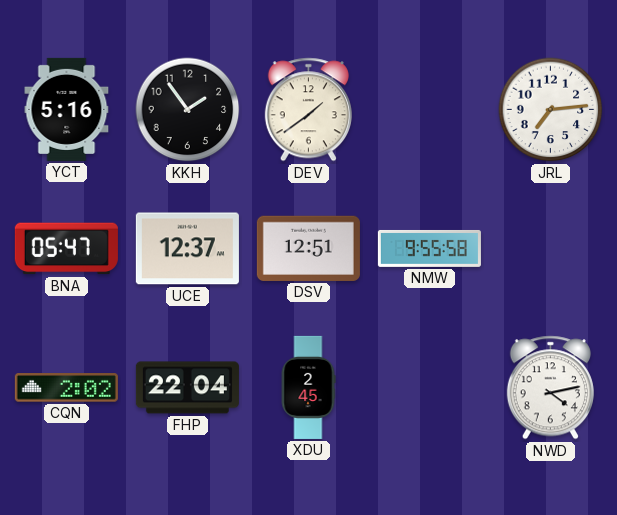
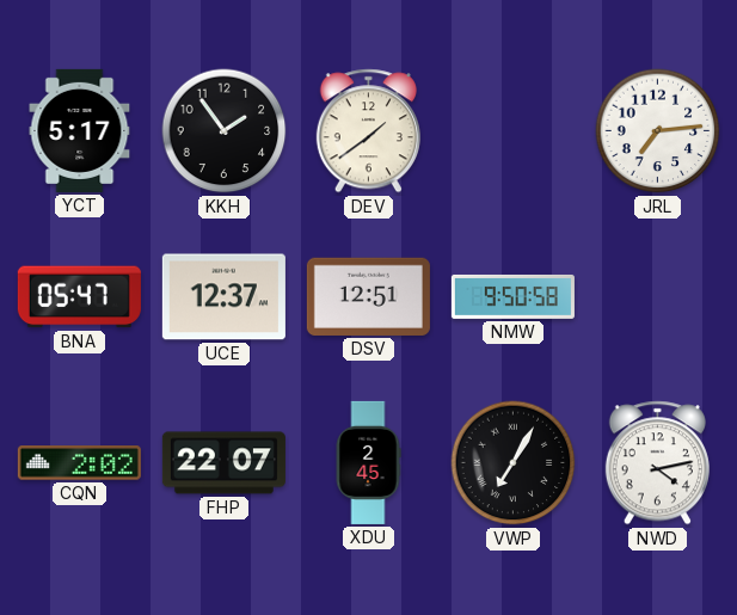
YCT: 5:16 -> 5:17
NMW: 9:55 -> 9:50
FHP: 22:04 -> 22:07
VWP: none -> 7:05
